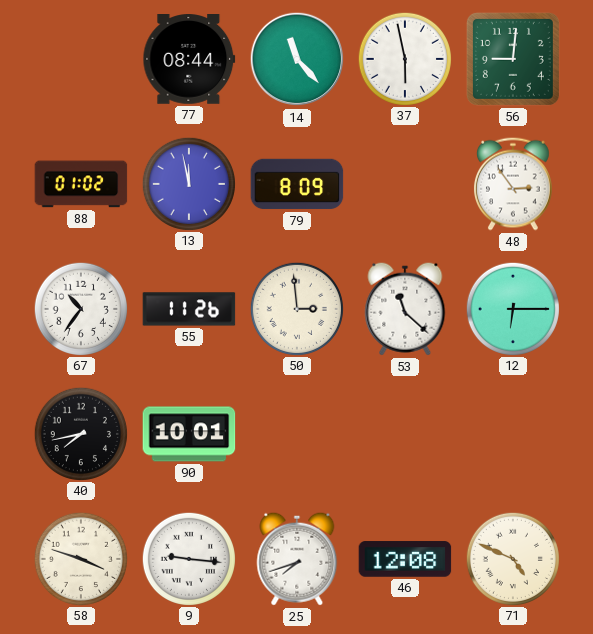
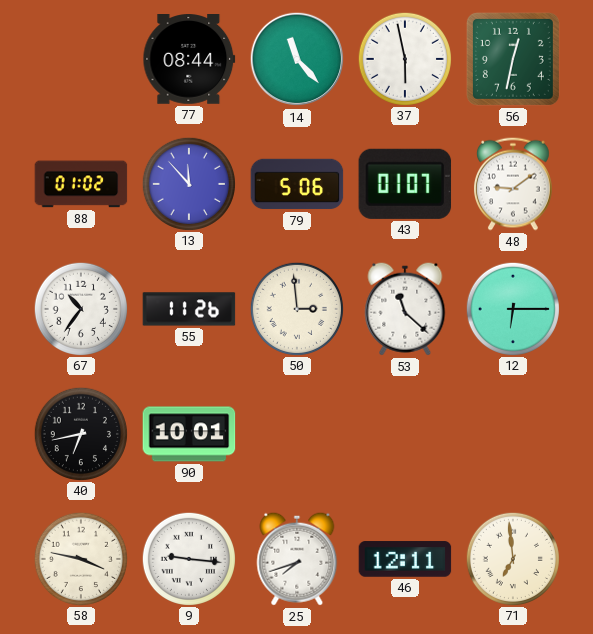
56: 9:01 -> 12:32
13: 11:58 -> 11:53
79: 8:09 -> 5:06
43: none -> 01:07
48: 2:54 -> 9:09
40: 7:43 -> 6:43
58: 3:48 -> 3:47
46: 12:08 -> 12:11
71: 4:49 -> 6:59
